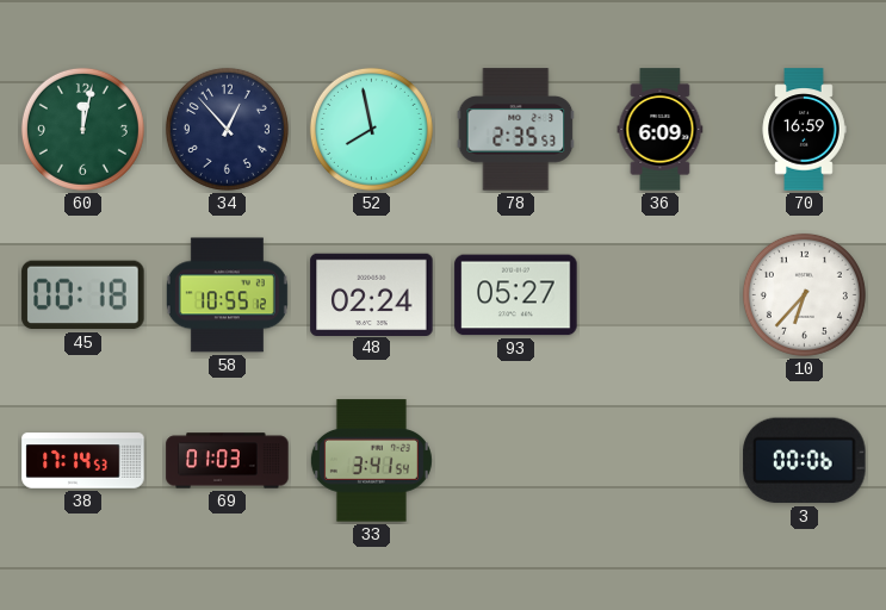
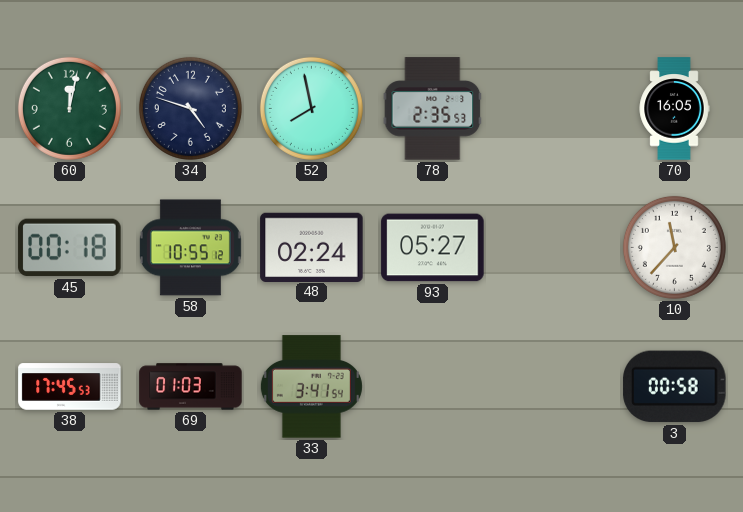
34: 12:53 -> 4:48
36: 6:09 -> none
70: 16:59 -> 16:05
10: 6:37 -> 11:37
38: 17:14 -> 17:45
3: 00:06 -> 00:58
